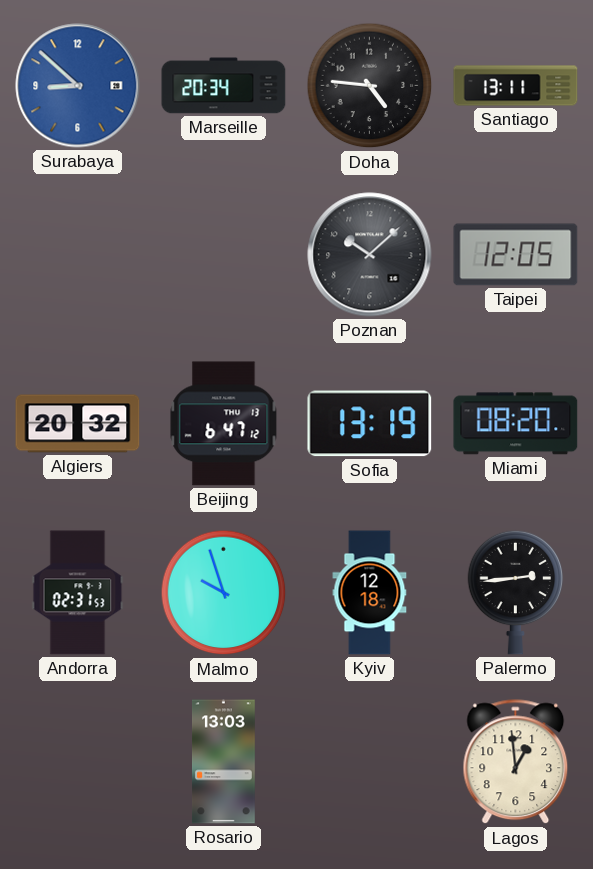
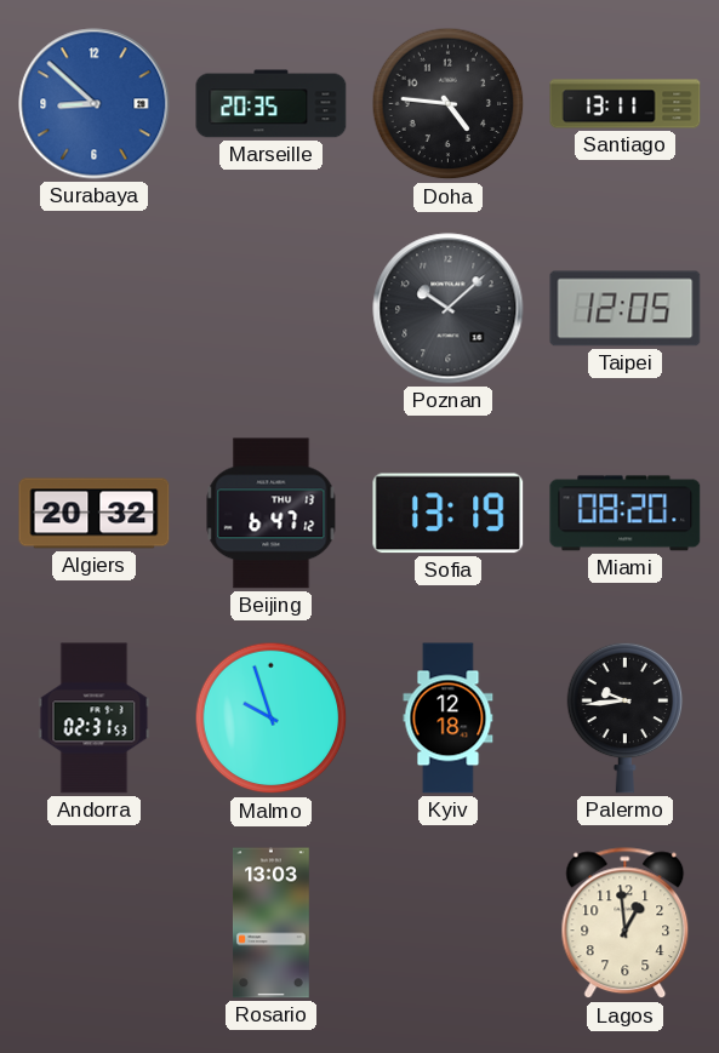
Marseille: 20:34 -> 20:35
Palermo: 2:44 -> 9:44
